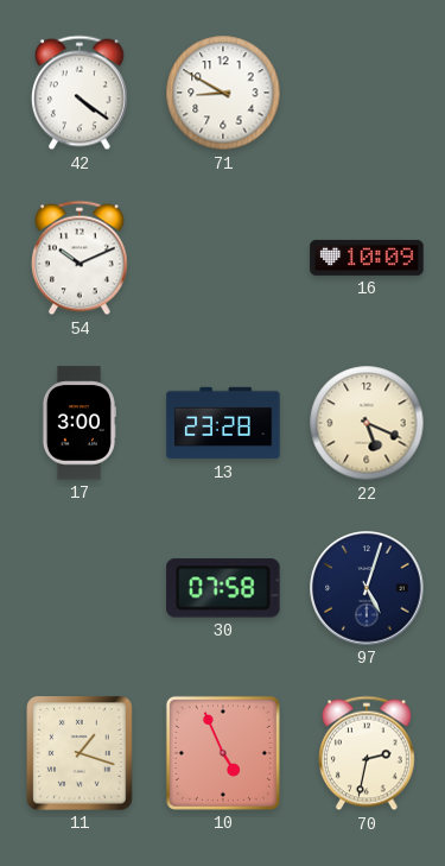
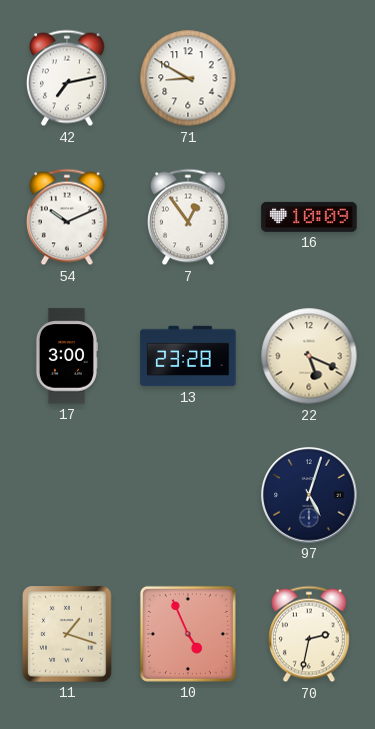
42: 4:21 -> 7:13
7: none -> 12:54
30: 07:58 -> none
